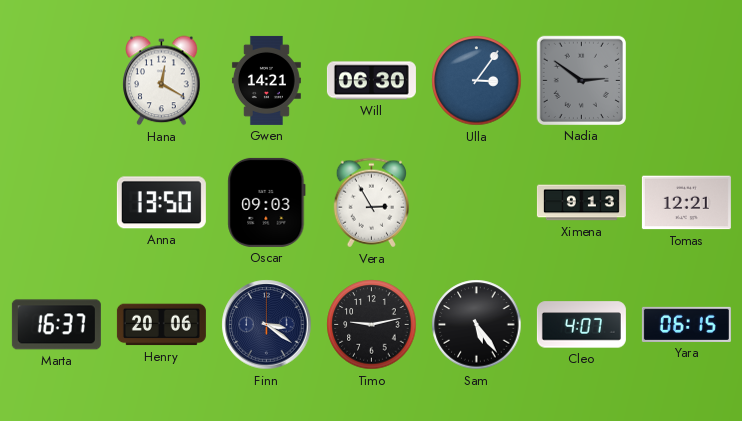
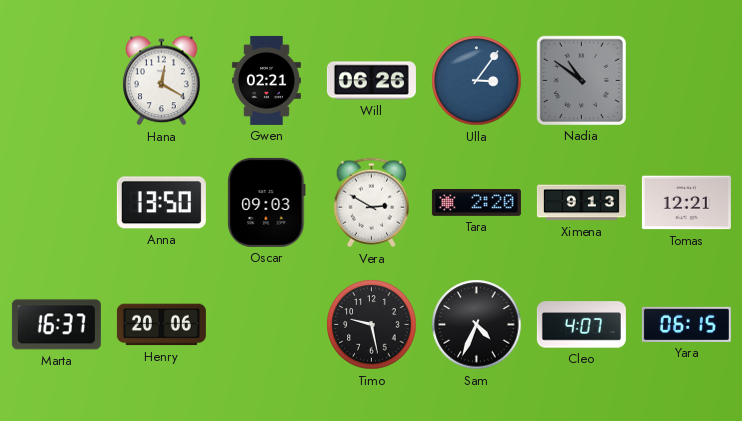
Gwen: 14:21 -> 02:21
Will: 06:30 -> 06:26
Nadia: 2:51 -> 10:51
Vera: 2:55 -> 2:50
Tara: none -> 2:20
Finn: 3:21 -> none
Timo: 9:13 -> 9:28
Sam: 5:24 -> 4:34
